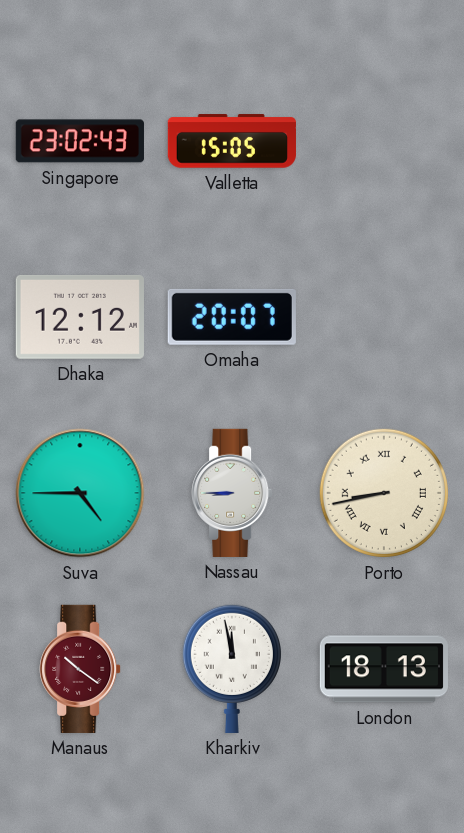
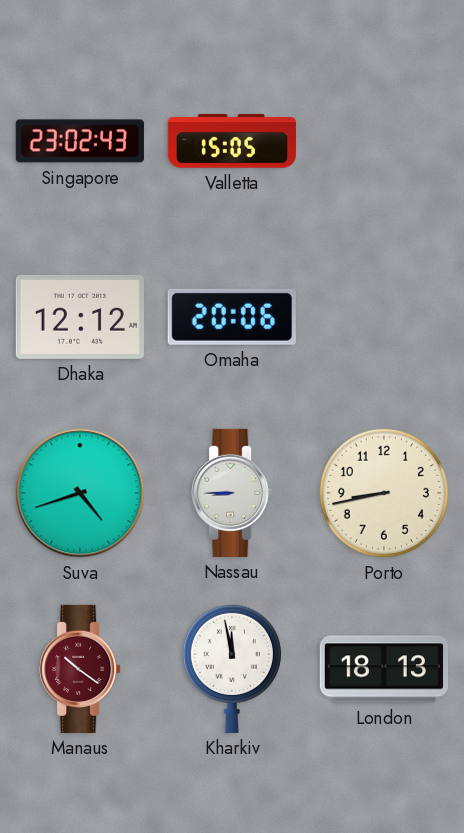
Omaha: 20:07 -> 20:06
Suva: 4:45 -> 4:42
Porto numerals: Roman -> Arabic
